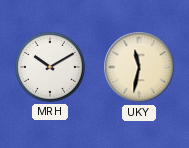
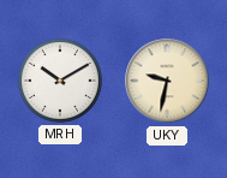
UKY: 11:32 -> 9:32
